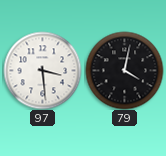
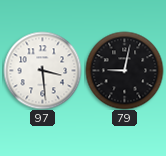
79: 4:02 -> 9:02
